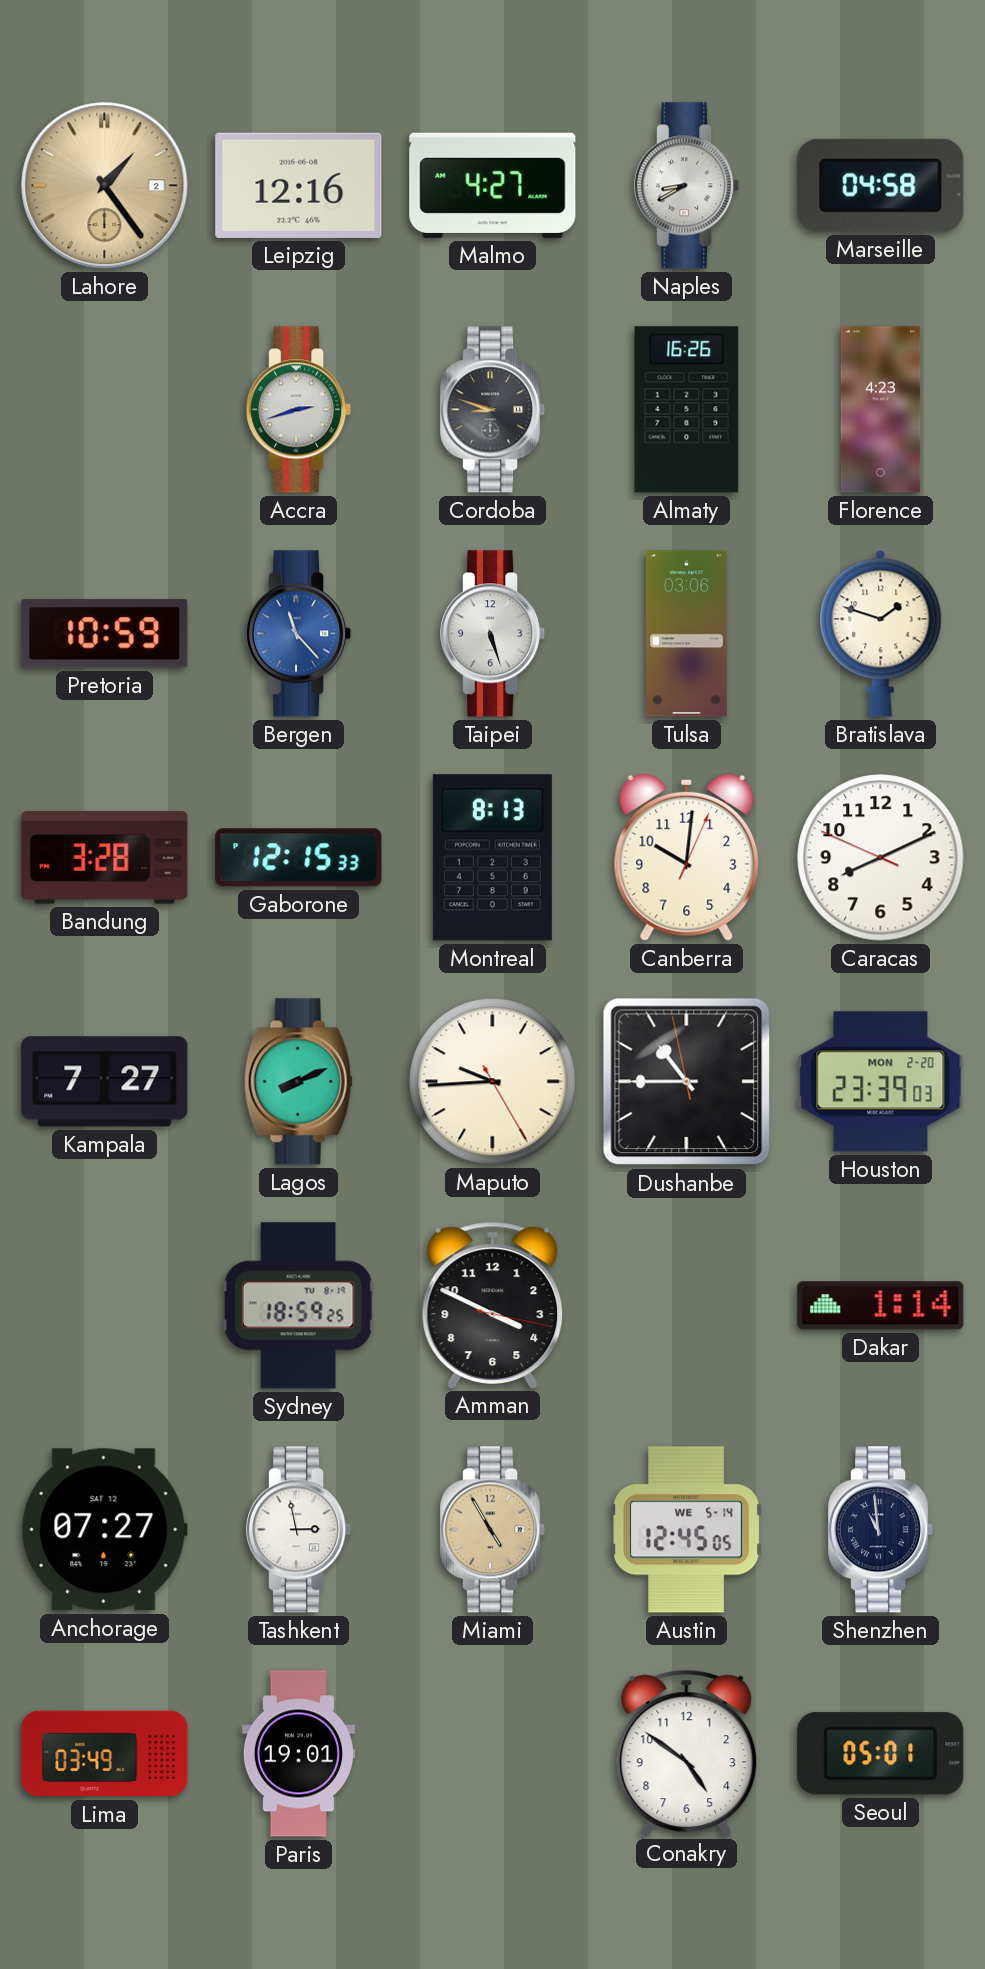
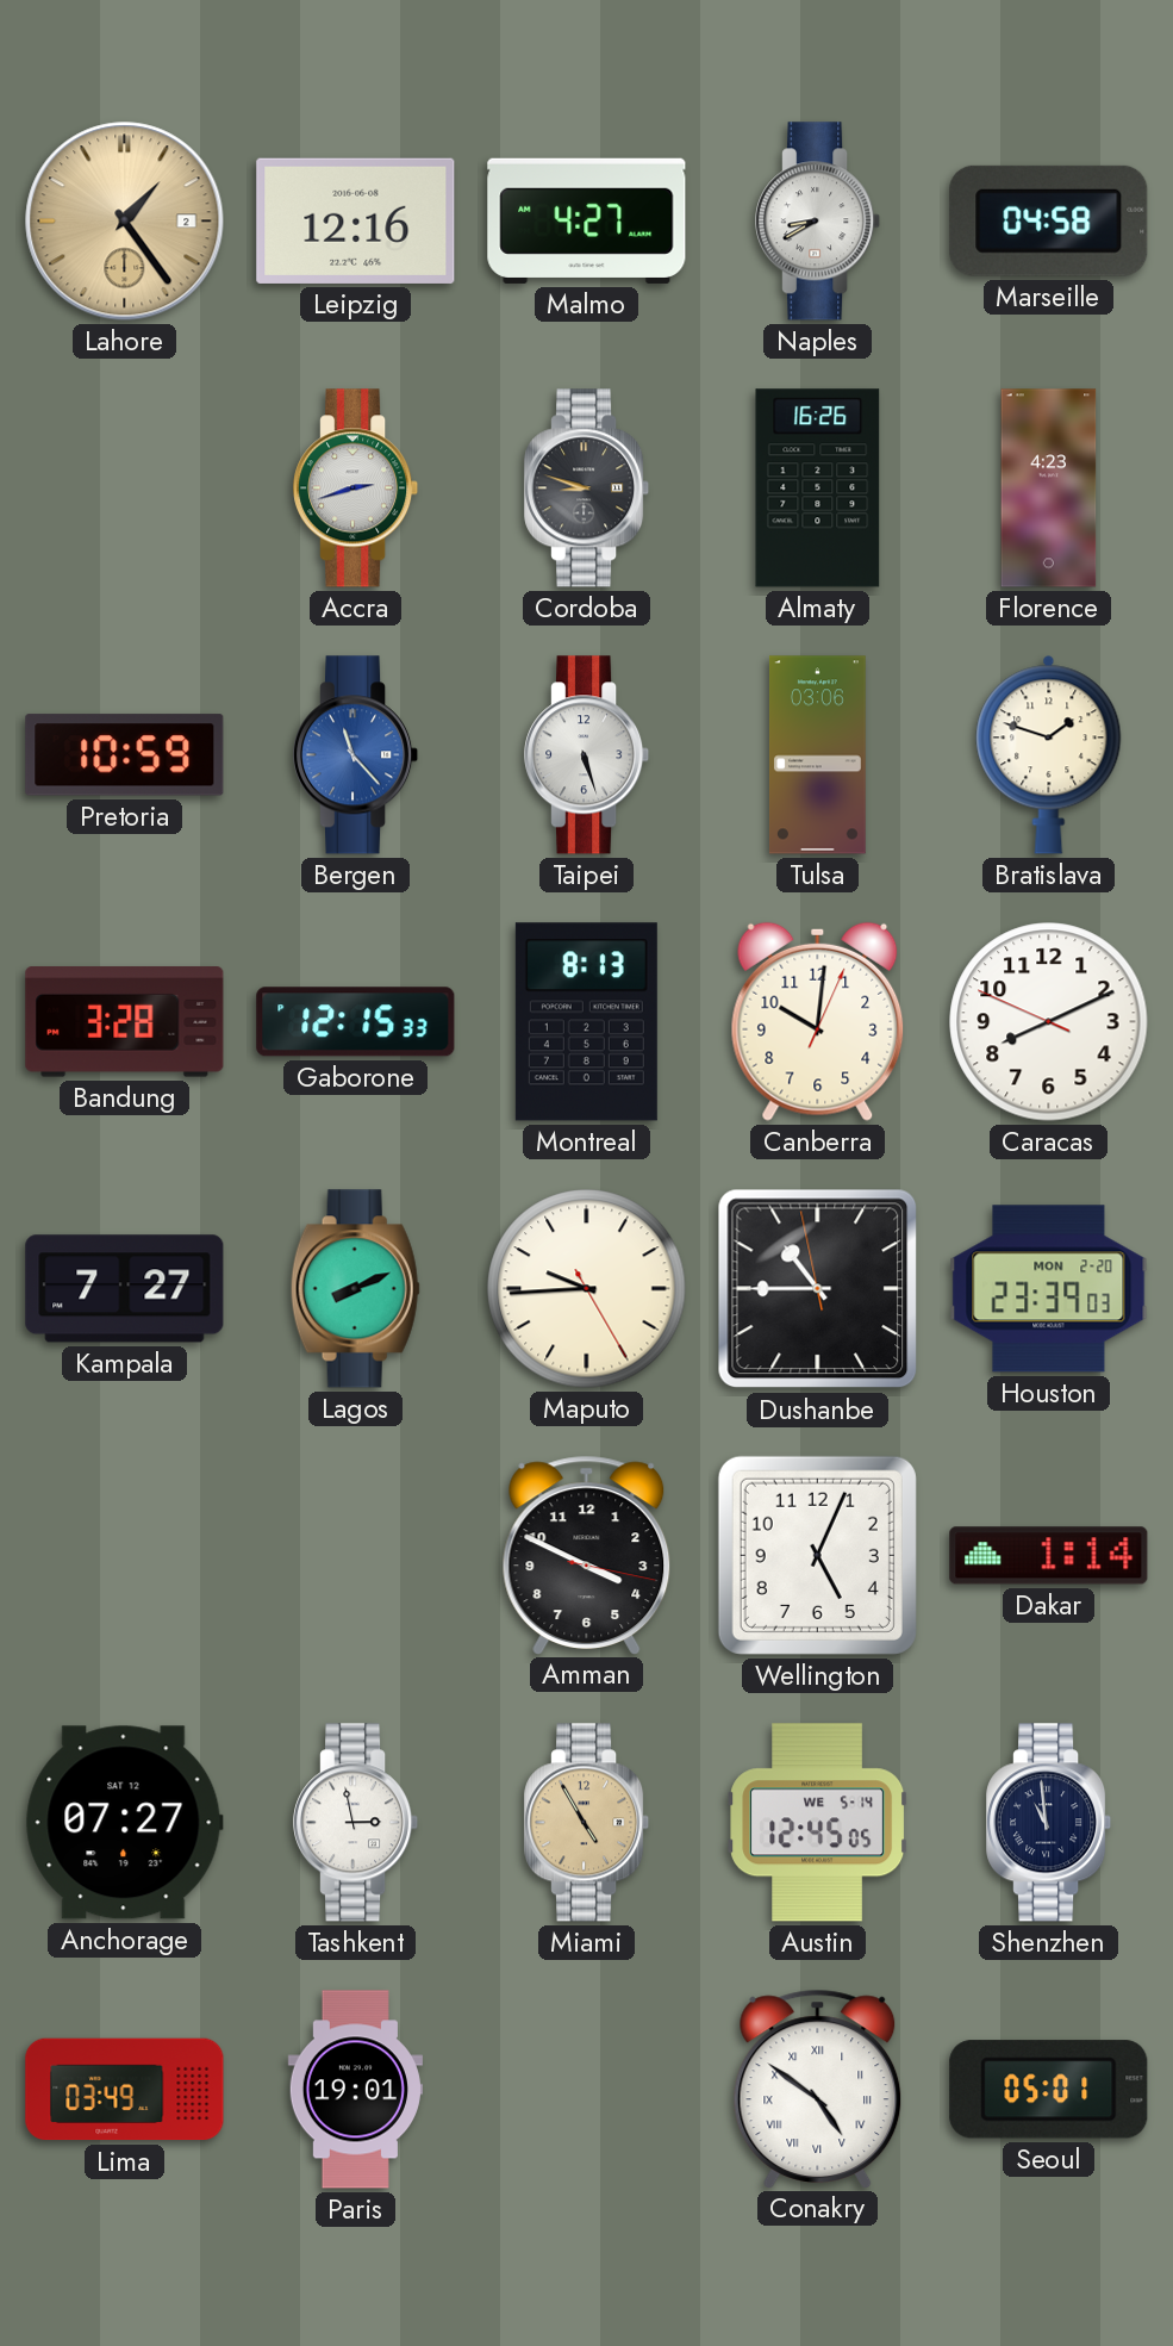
Sydney: 18:59 -> none
Wellington: none -> 5:04
Conakry numerals: Arabic -> Roman
